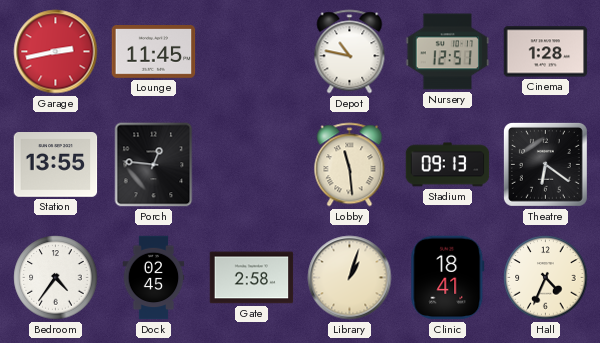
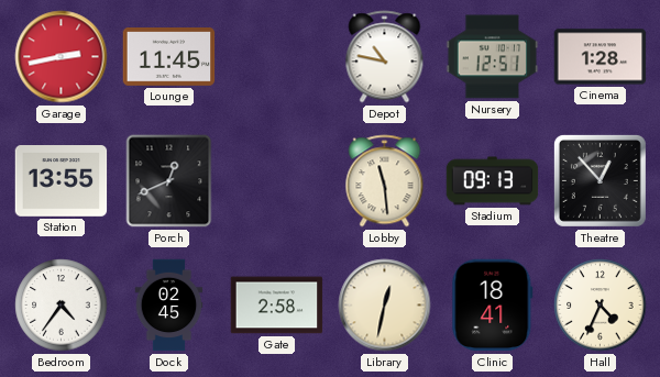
Porch: 12:46 -> 12:41
Theatre: 6:21 -> 12:53
Library: 1:03 -> 12:32
